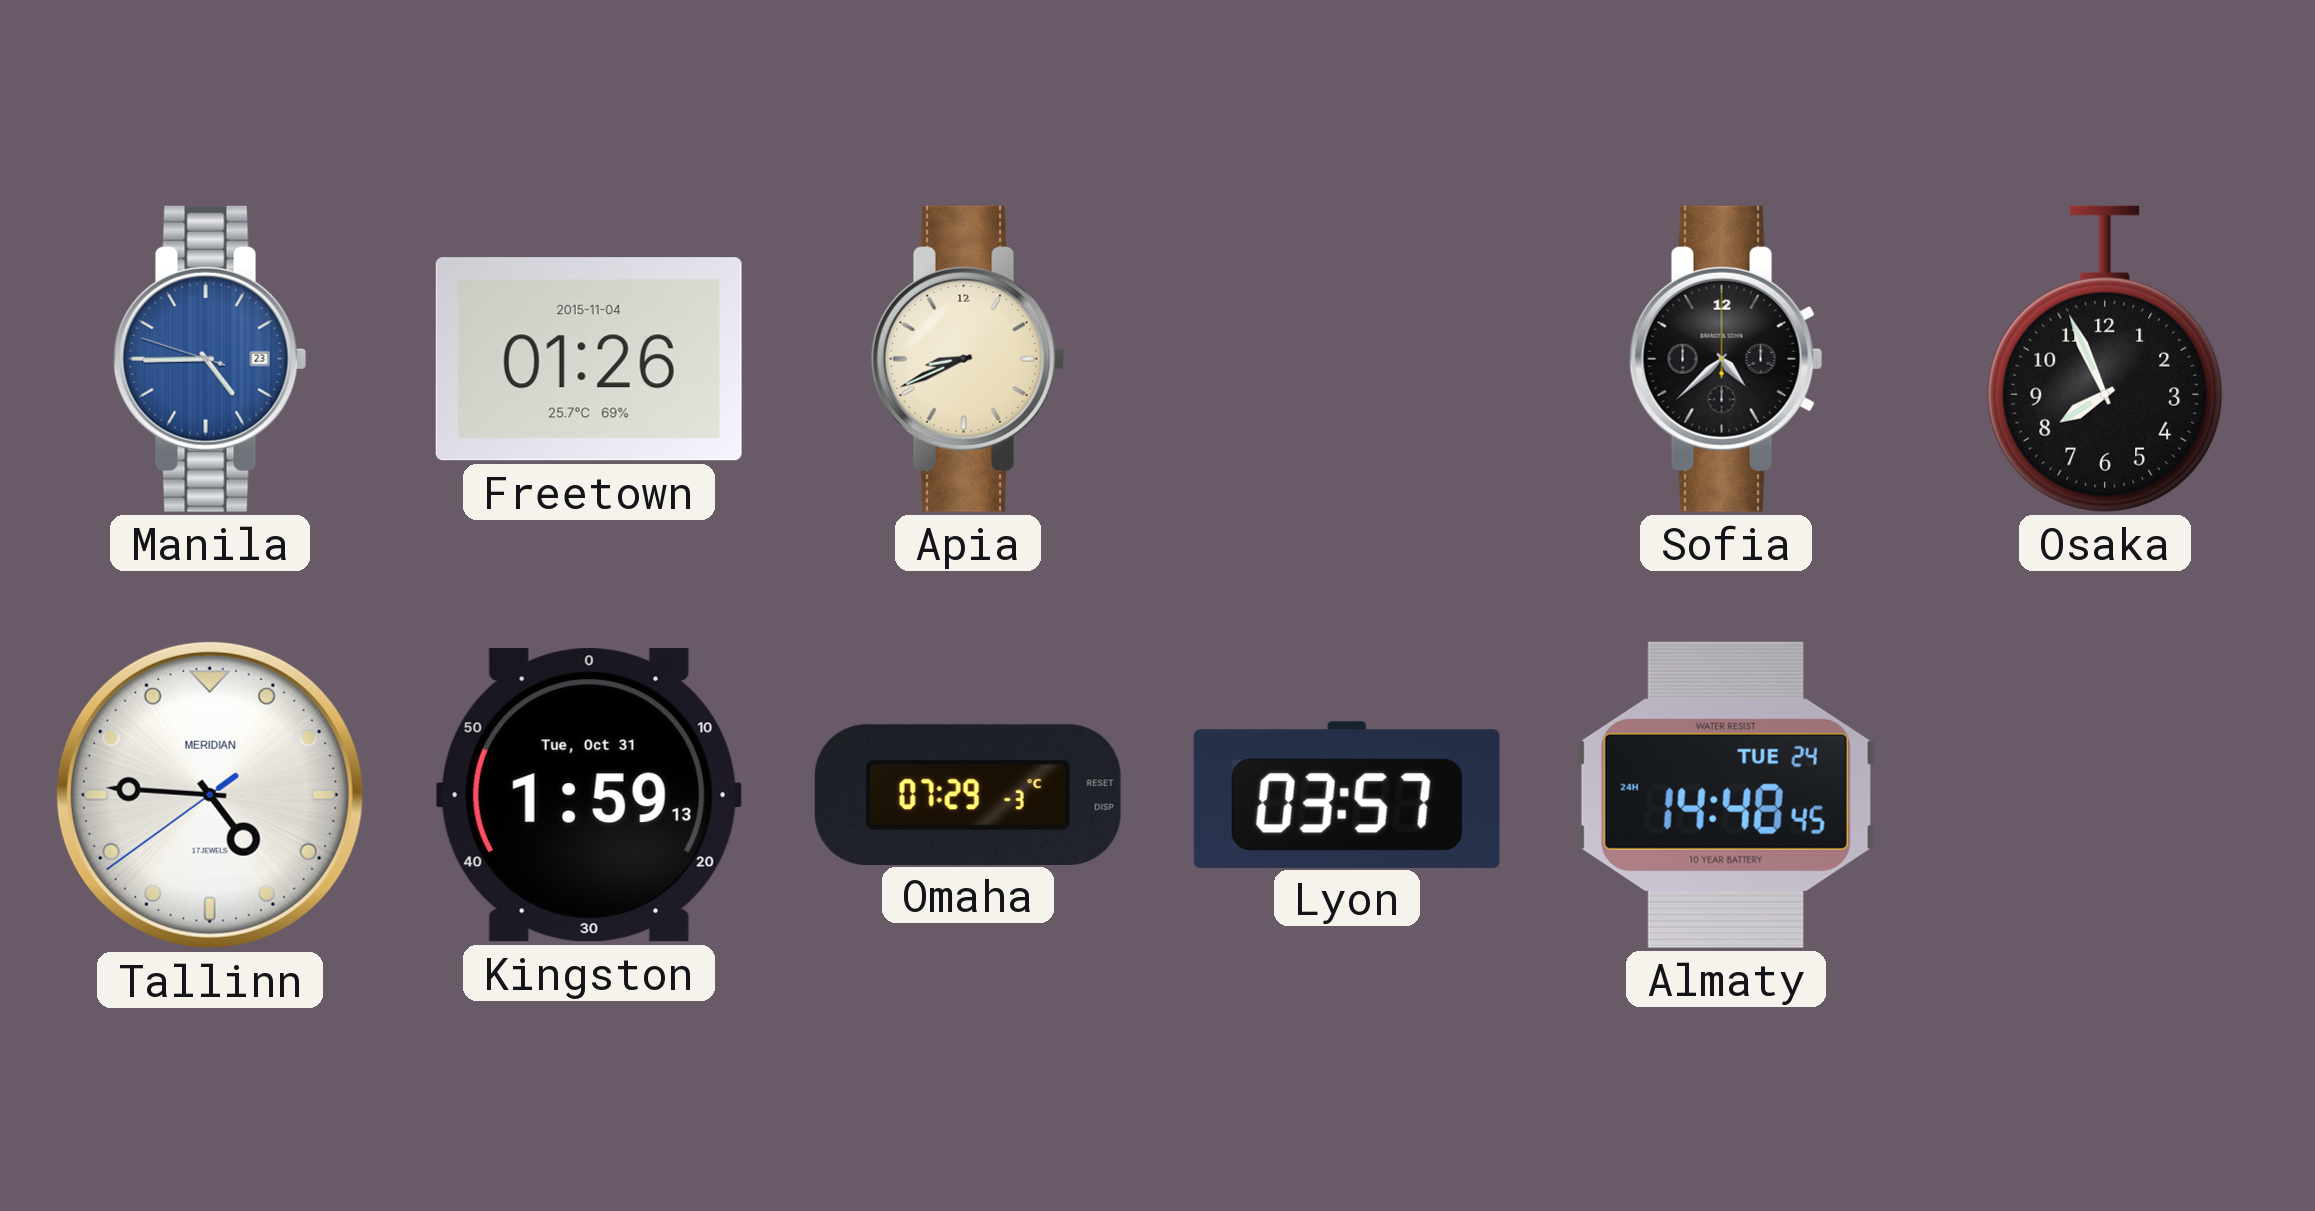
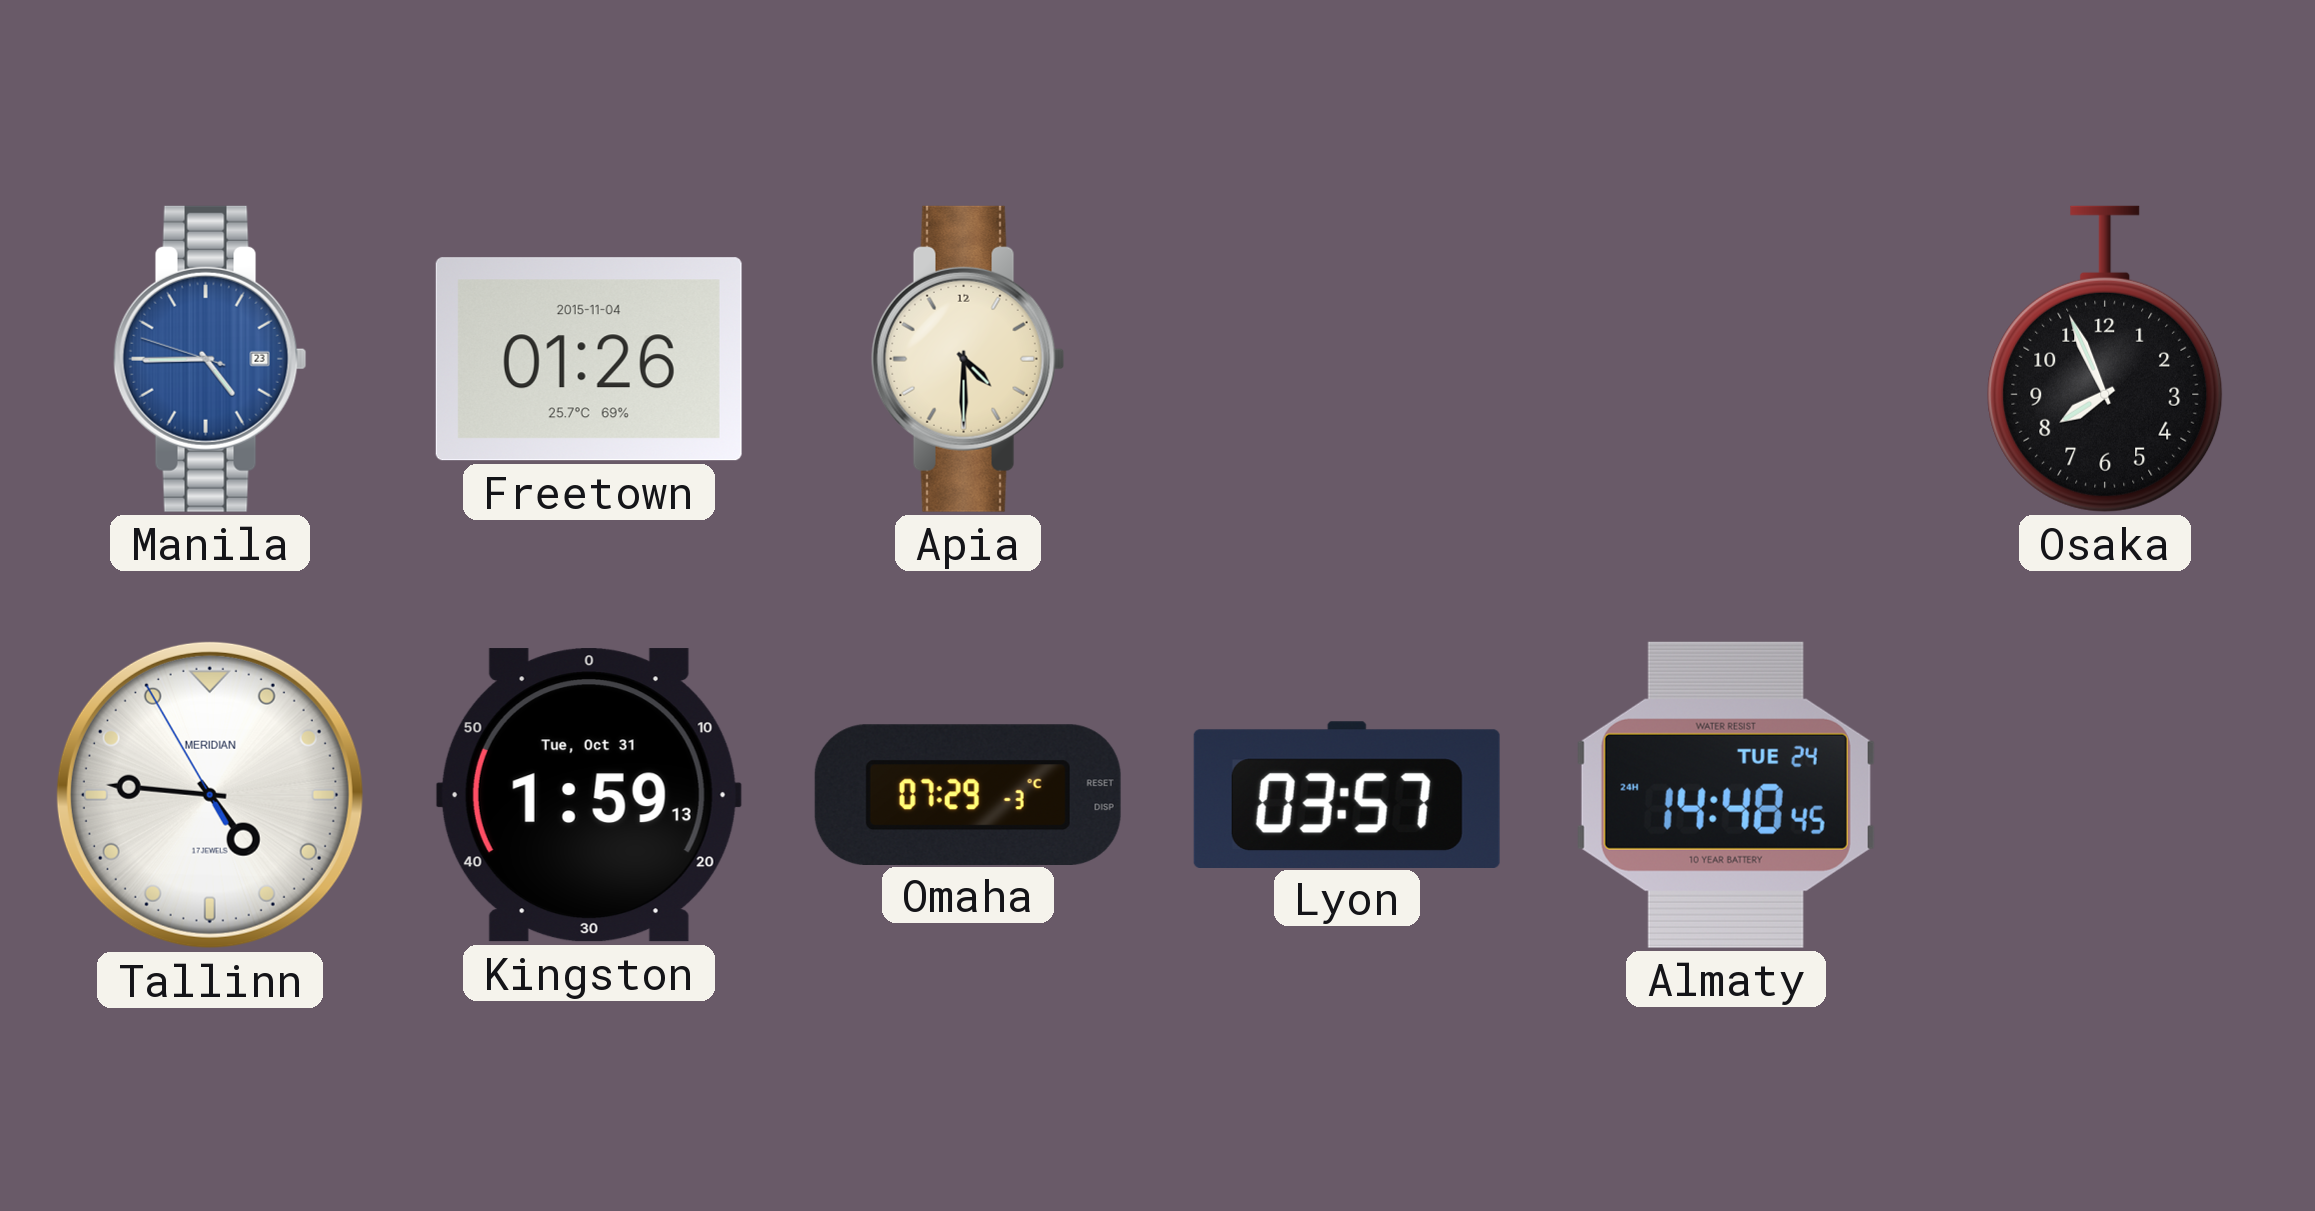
Apia: 8:41 -> 4:30
Sofia: 4:38 -> none
Tallinn: 4:45:39 -> 4:45:55
